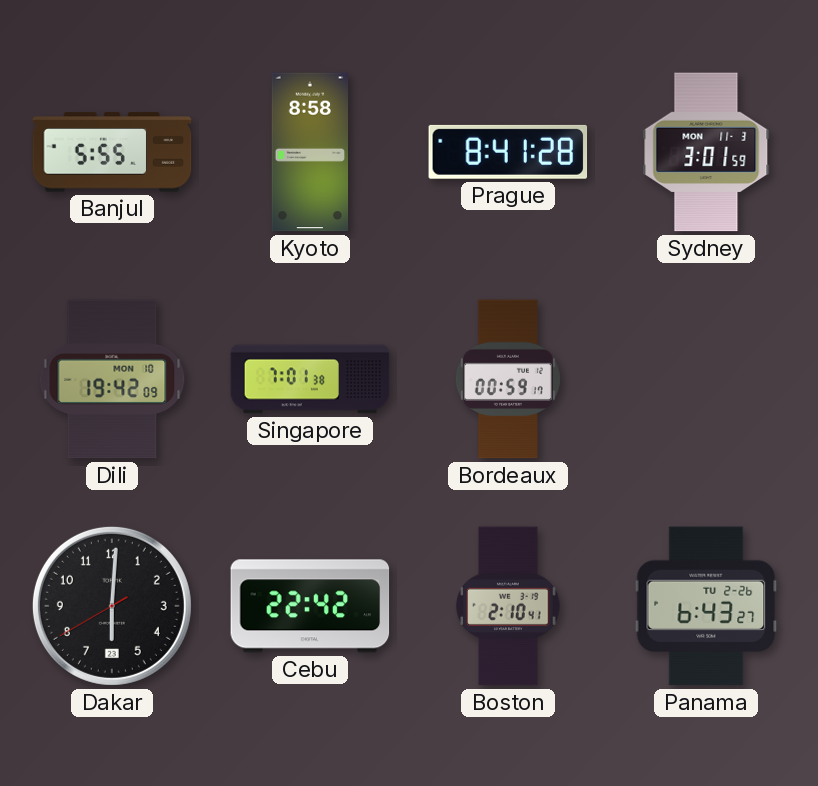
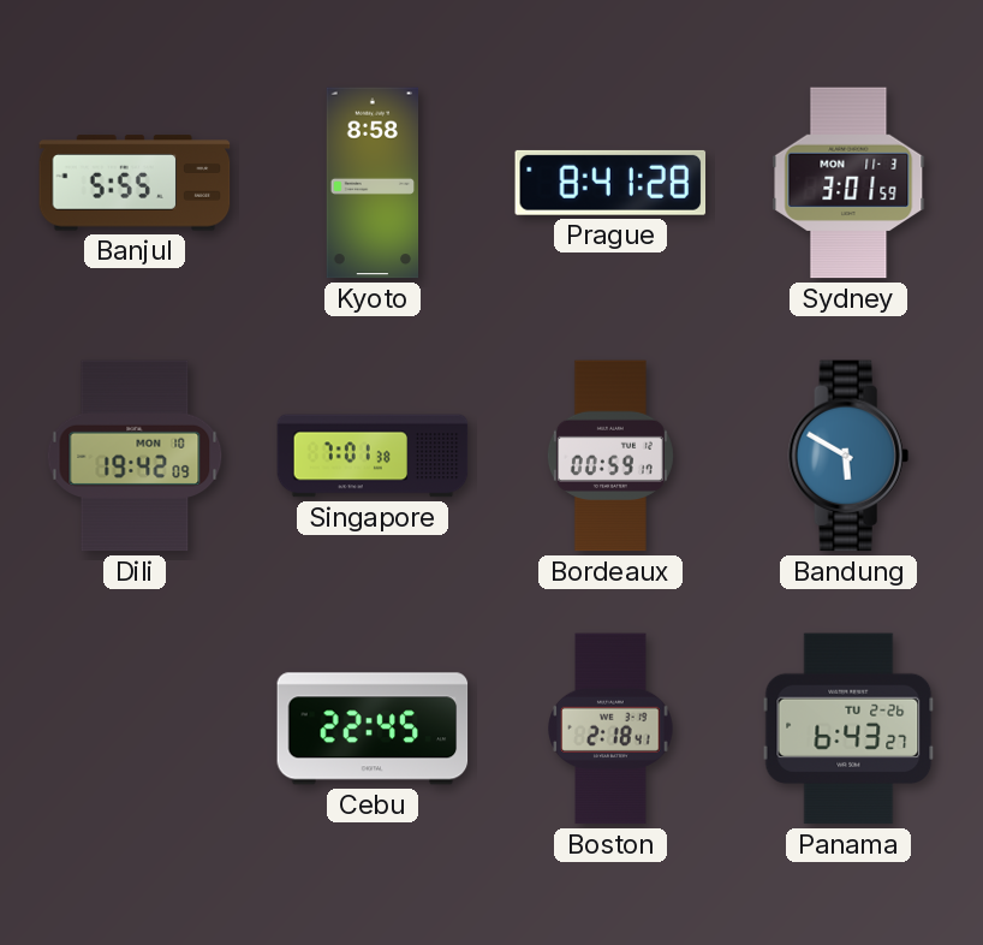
Bandung: none -> 5:50
Dakar: 6:00 -> none
Cebu: 22:42 -> 22:45
Boston: 2:10 -> 2:18
